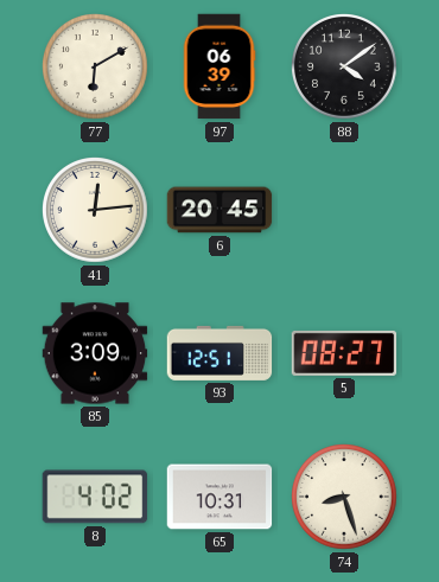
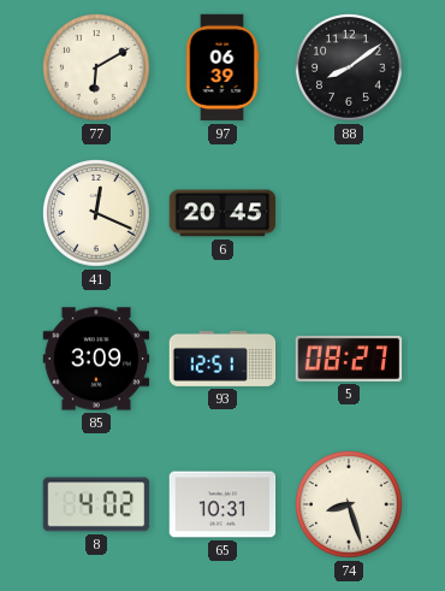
88: 4:09 -> 8:09
41: 12:14 -> 12:19
